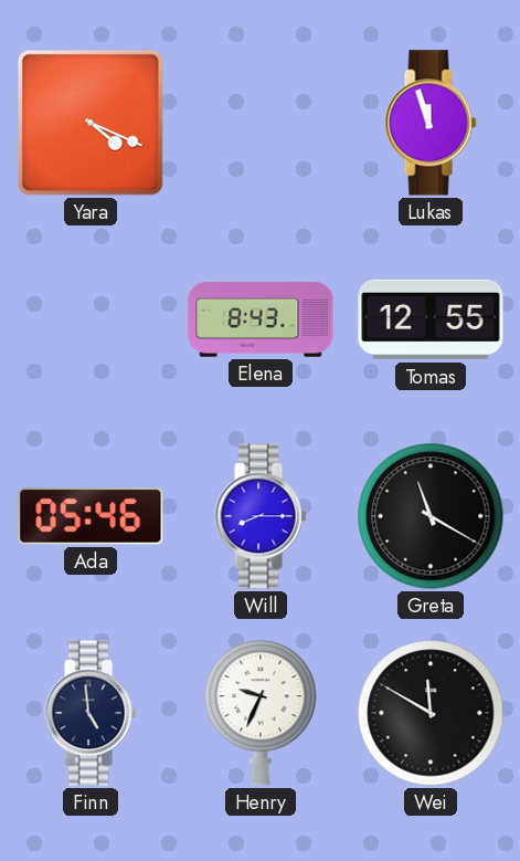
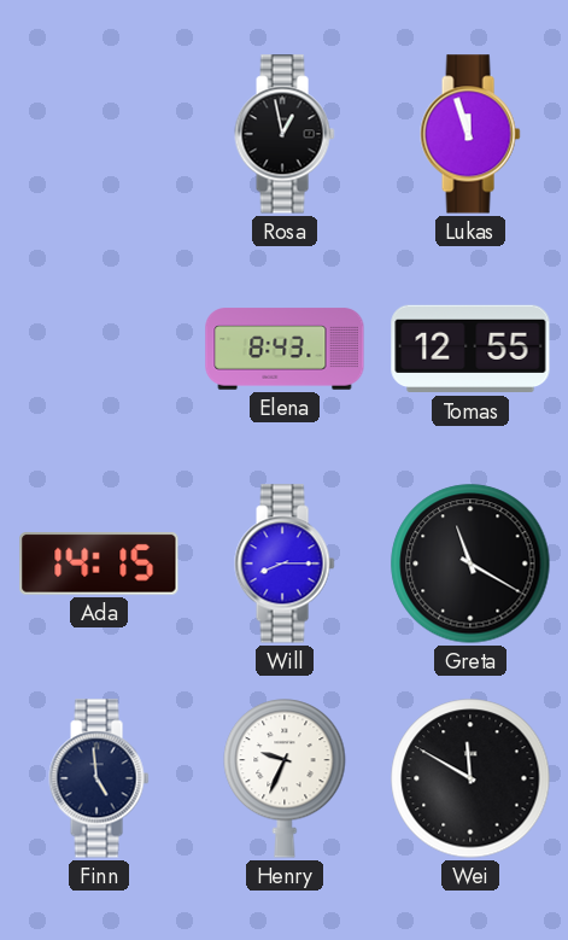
Yara: 4:19 -> none
Rosa: none -> 12:58
Ada: 05:46 -> 14:15
